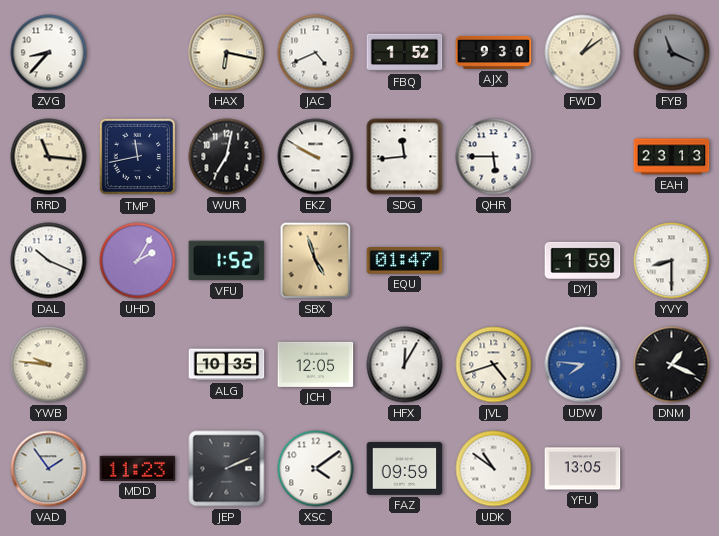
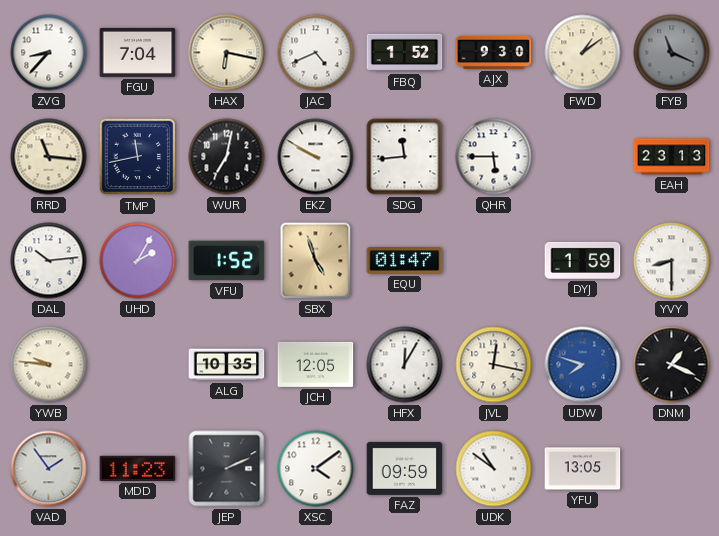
FGU: none -> 7:04
DAL: 10:19 -> 10:14
JVL: 4:42 -> 12:17
UDW: 7:46 -> 7:48
